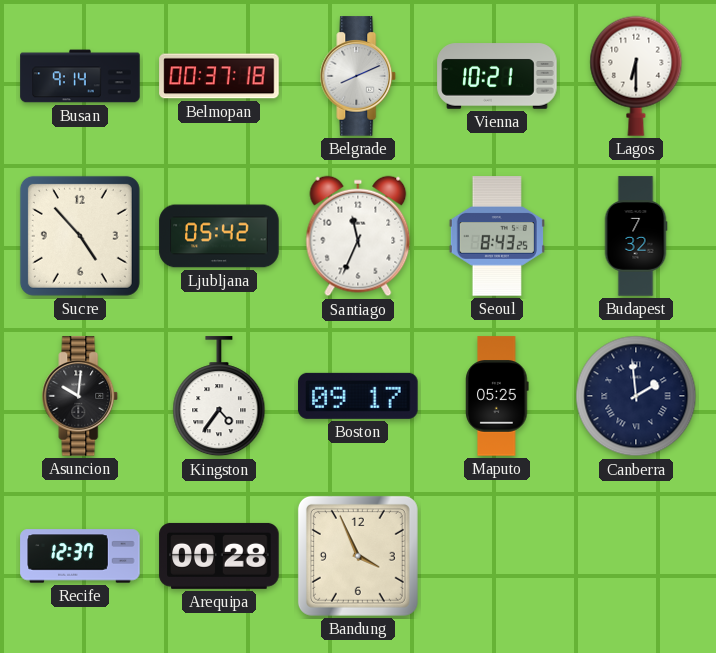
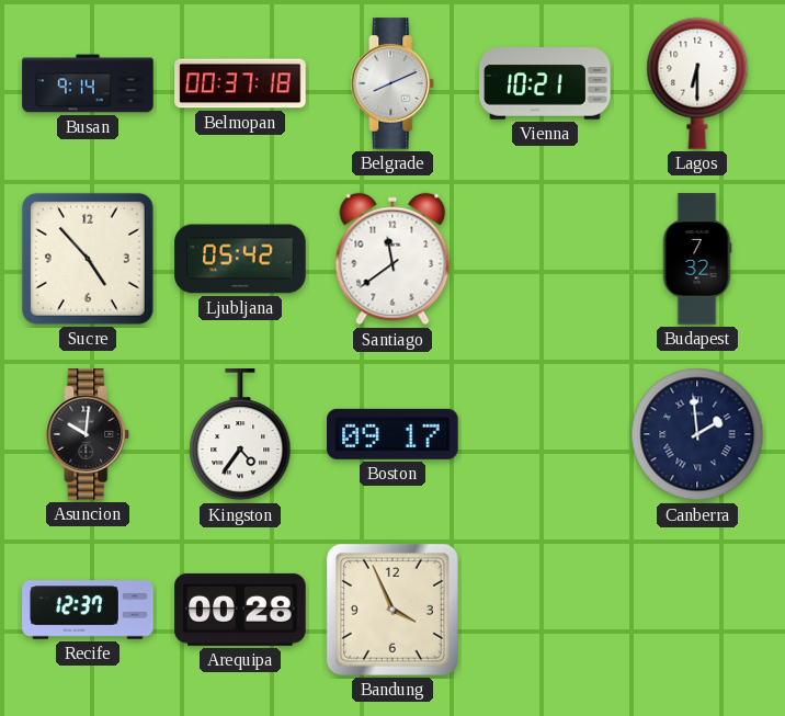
Santiago: 11:34 -> 11:39
Seoul: 8:43 -> none
Maputo: 05:25 -> none
